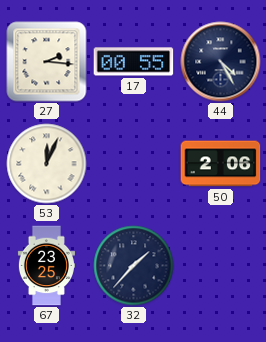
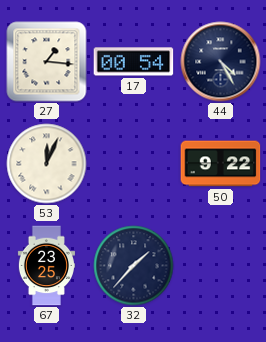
27: 2:16 -> 1:16
17: 00:55 -> 00:54
50: 2:06 -> 9:22
